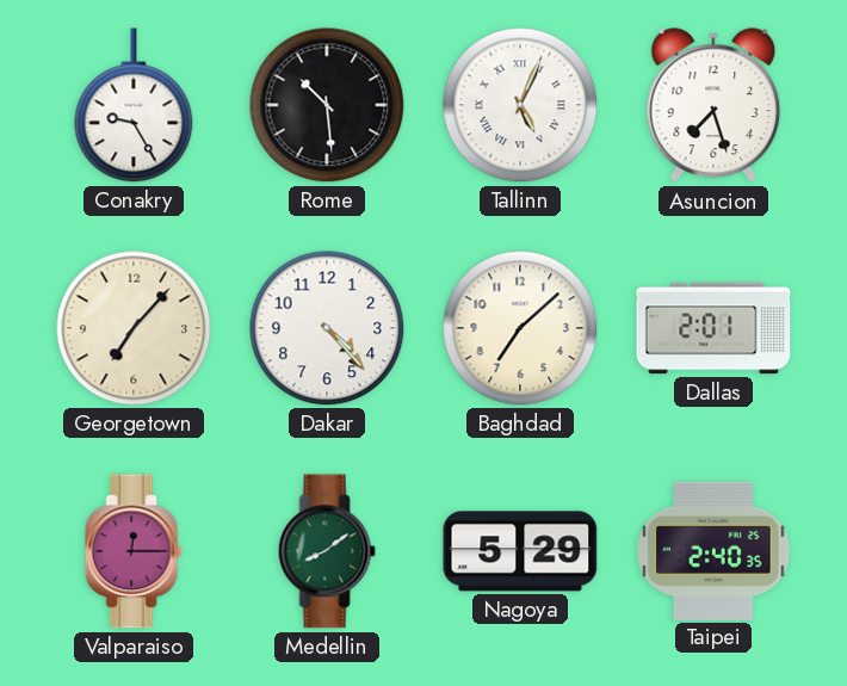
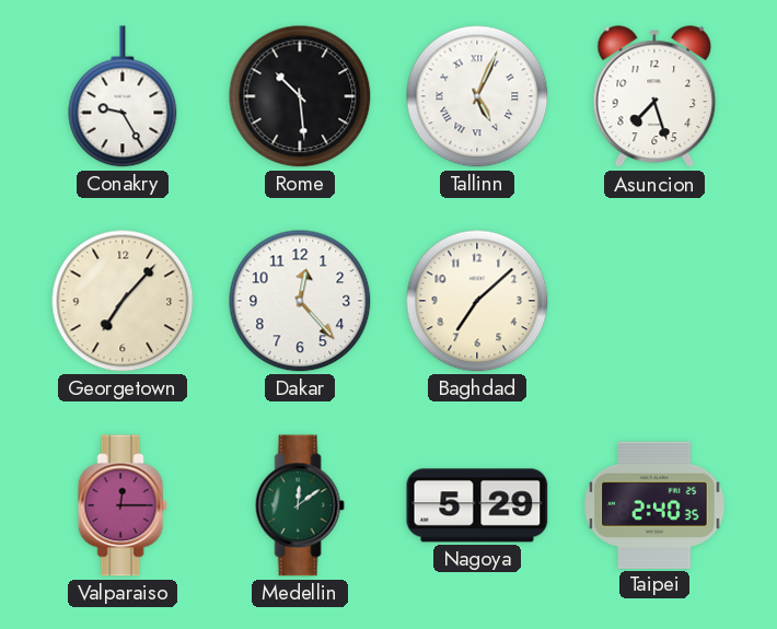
Dakar: 4:23 -> 12:23
Dallas: 2:01 -> none
Medellin: 8:09 -> 12:09
